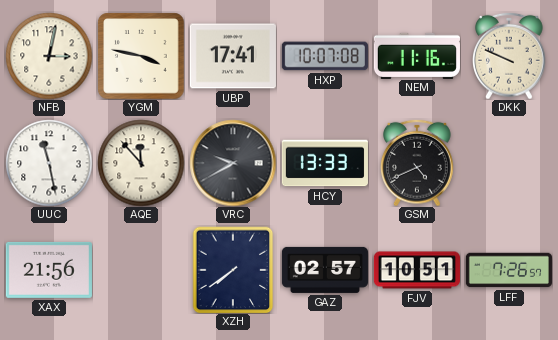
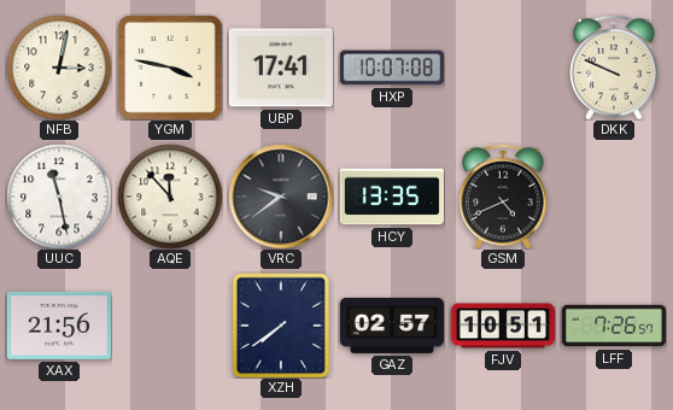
NEM: 11:16 -> none
VRC: 9:40 -> 9:39
HCY: 13:33 -> 13:35
